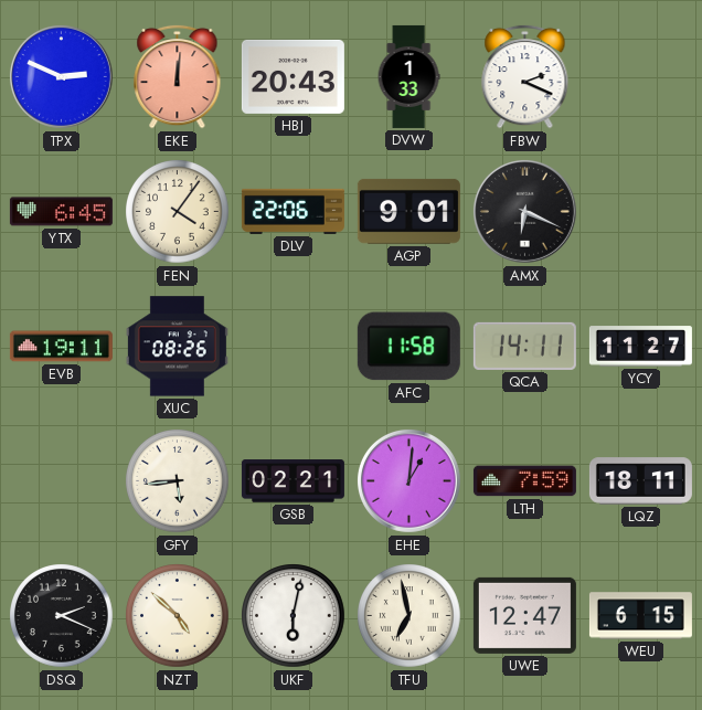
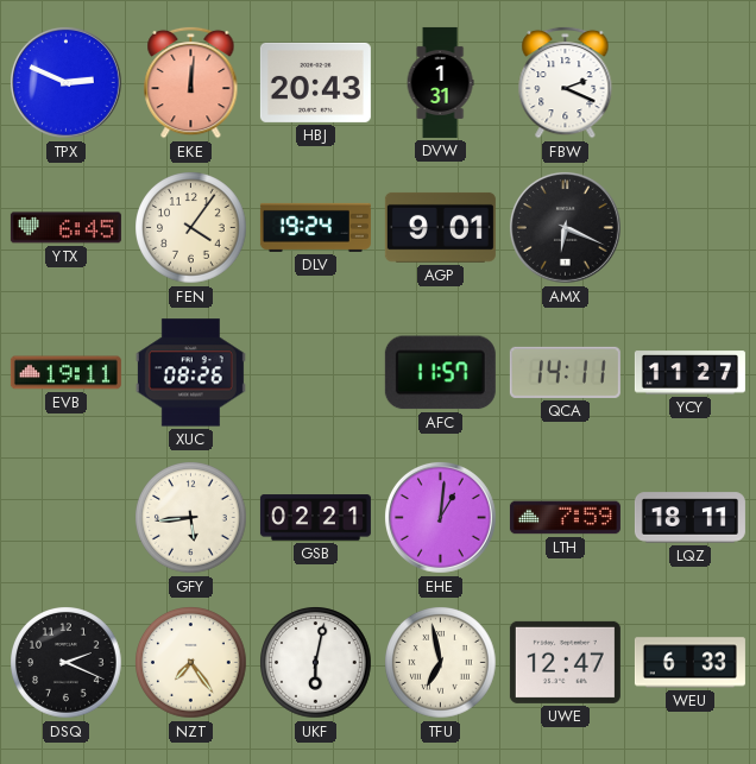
DVW: 1:33 -> 1:31
DLV: 22:06 -> 19:24
AFC: 11:58 -> 11:57
NZT: 4:52 -> 7:24
WEU: 6:15 -> 6:33
